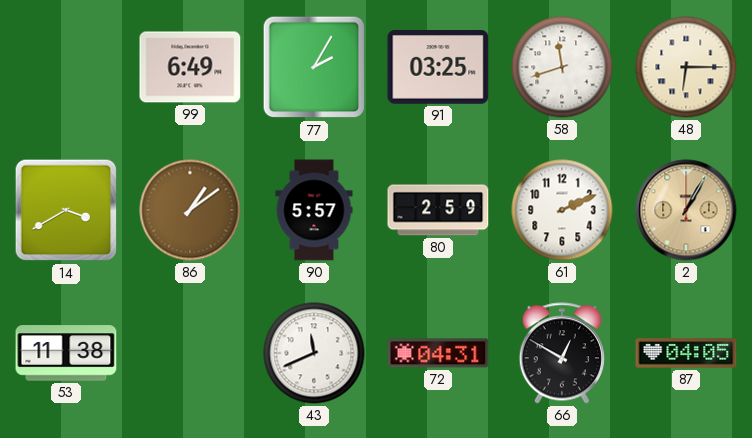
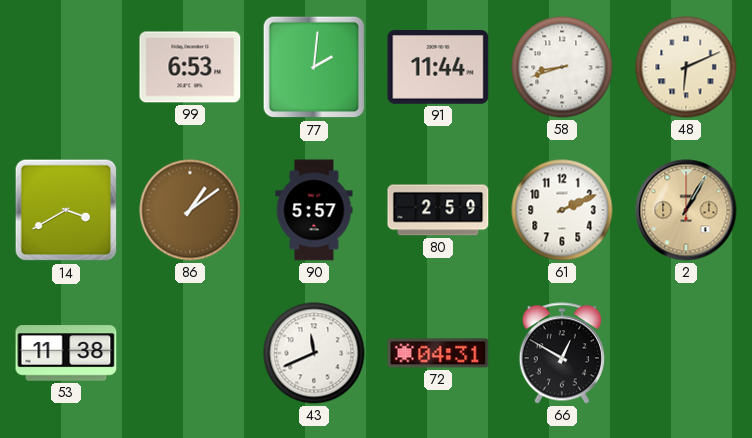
99: 6:49 -> 6:53
77: 2:05 -> 2:01
91: 03:25 -> 11:44
58: 11:42 -> 8:42
48: 6:15 -> 6:11
87: 04:05 -> none
